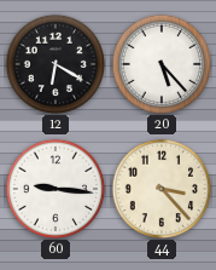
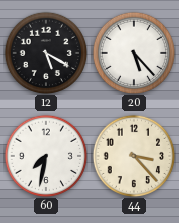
12: 6:20 -> 5:20
60: 9:16 -> 7:32
